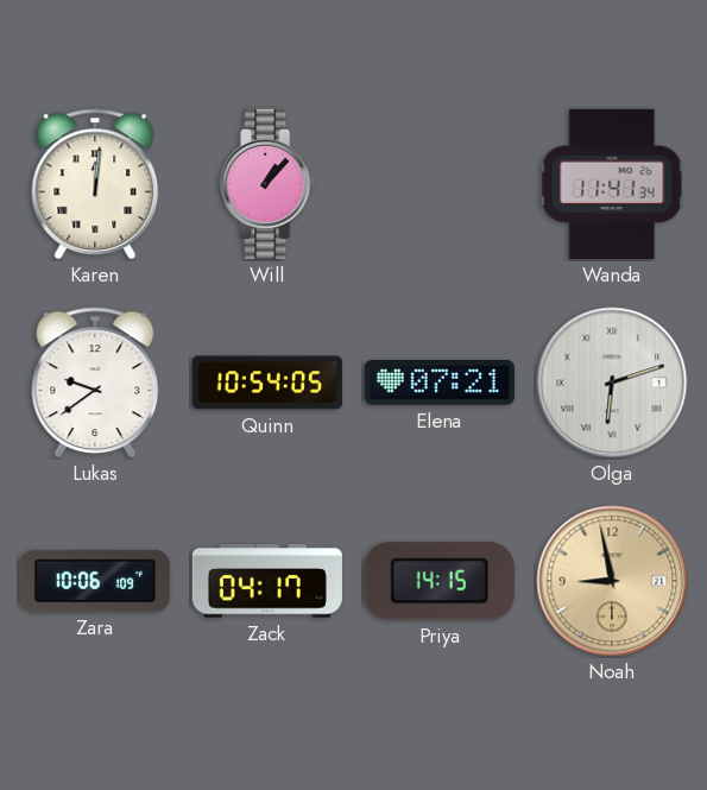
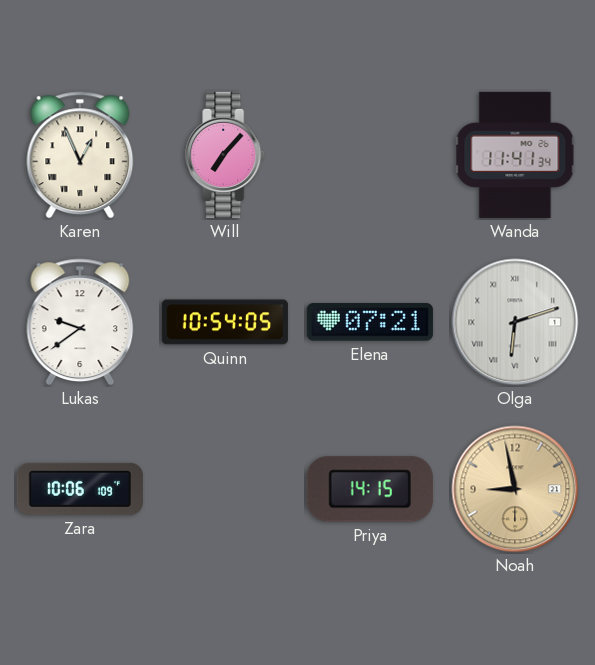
Karen: 12:01 -> 12:56
Will: 1:07 -> 7:07
Zack: 04:17 -> none
